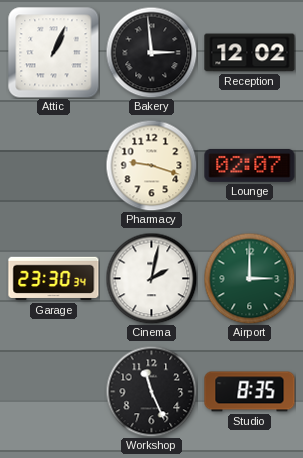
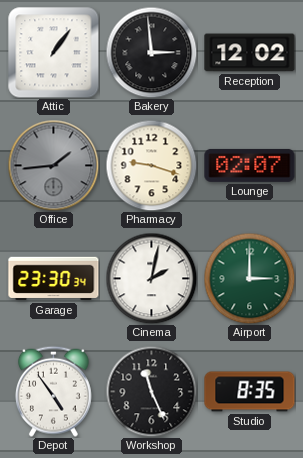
Attic: 1:04 -> 1:06
Office: none -> 1:44
Depot: none -> 4:54
